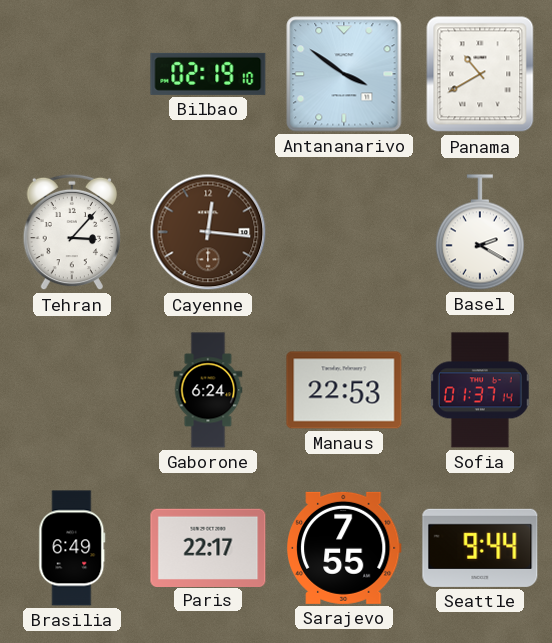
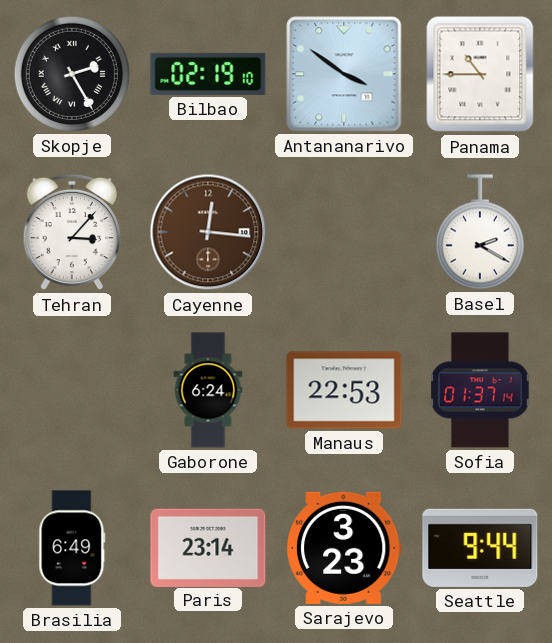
Skopje: none -> 2:25
Panama: 10:40 -> 10:45
Paris: 22:17 -> 23:14
Sarajevo: 7:55 -> 3:23
